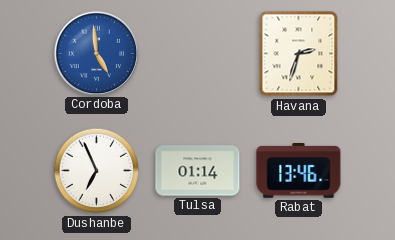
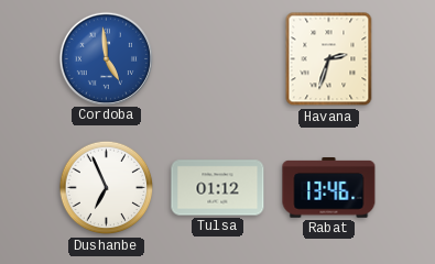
Tulsa: 01:14 -> 01:12
